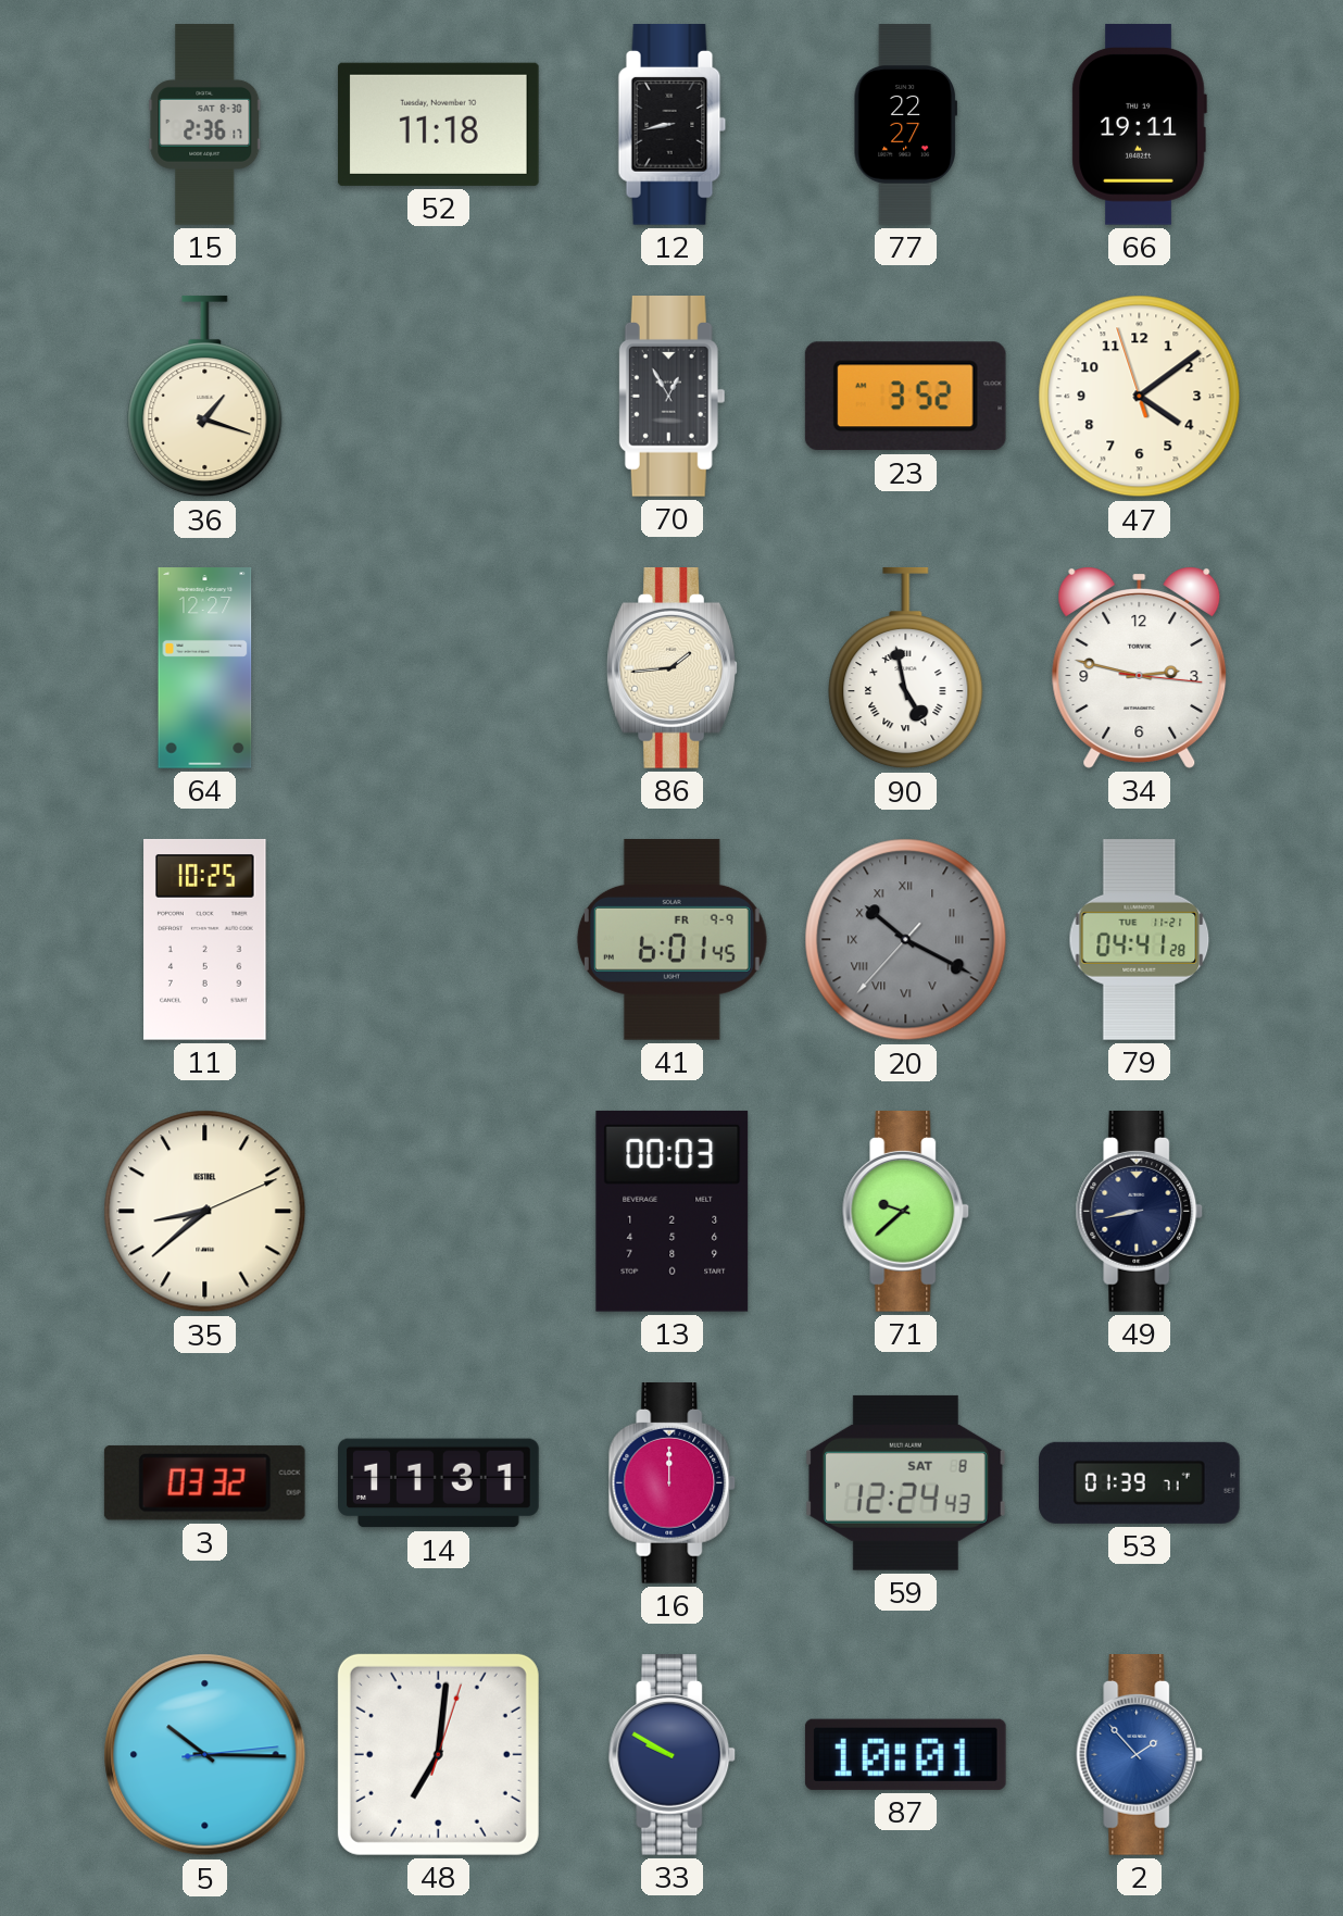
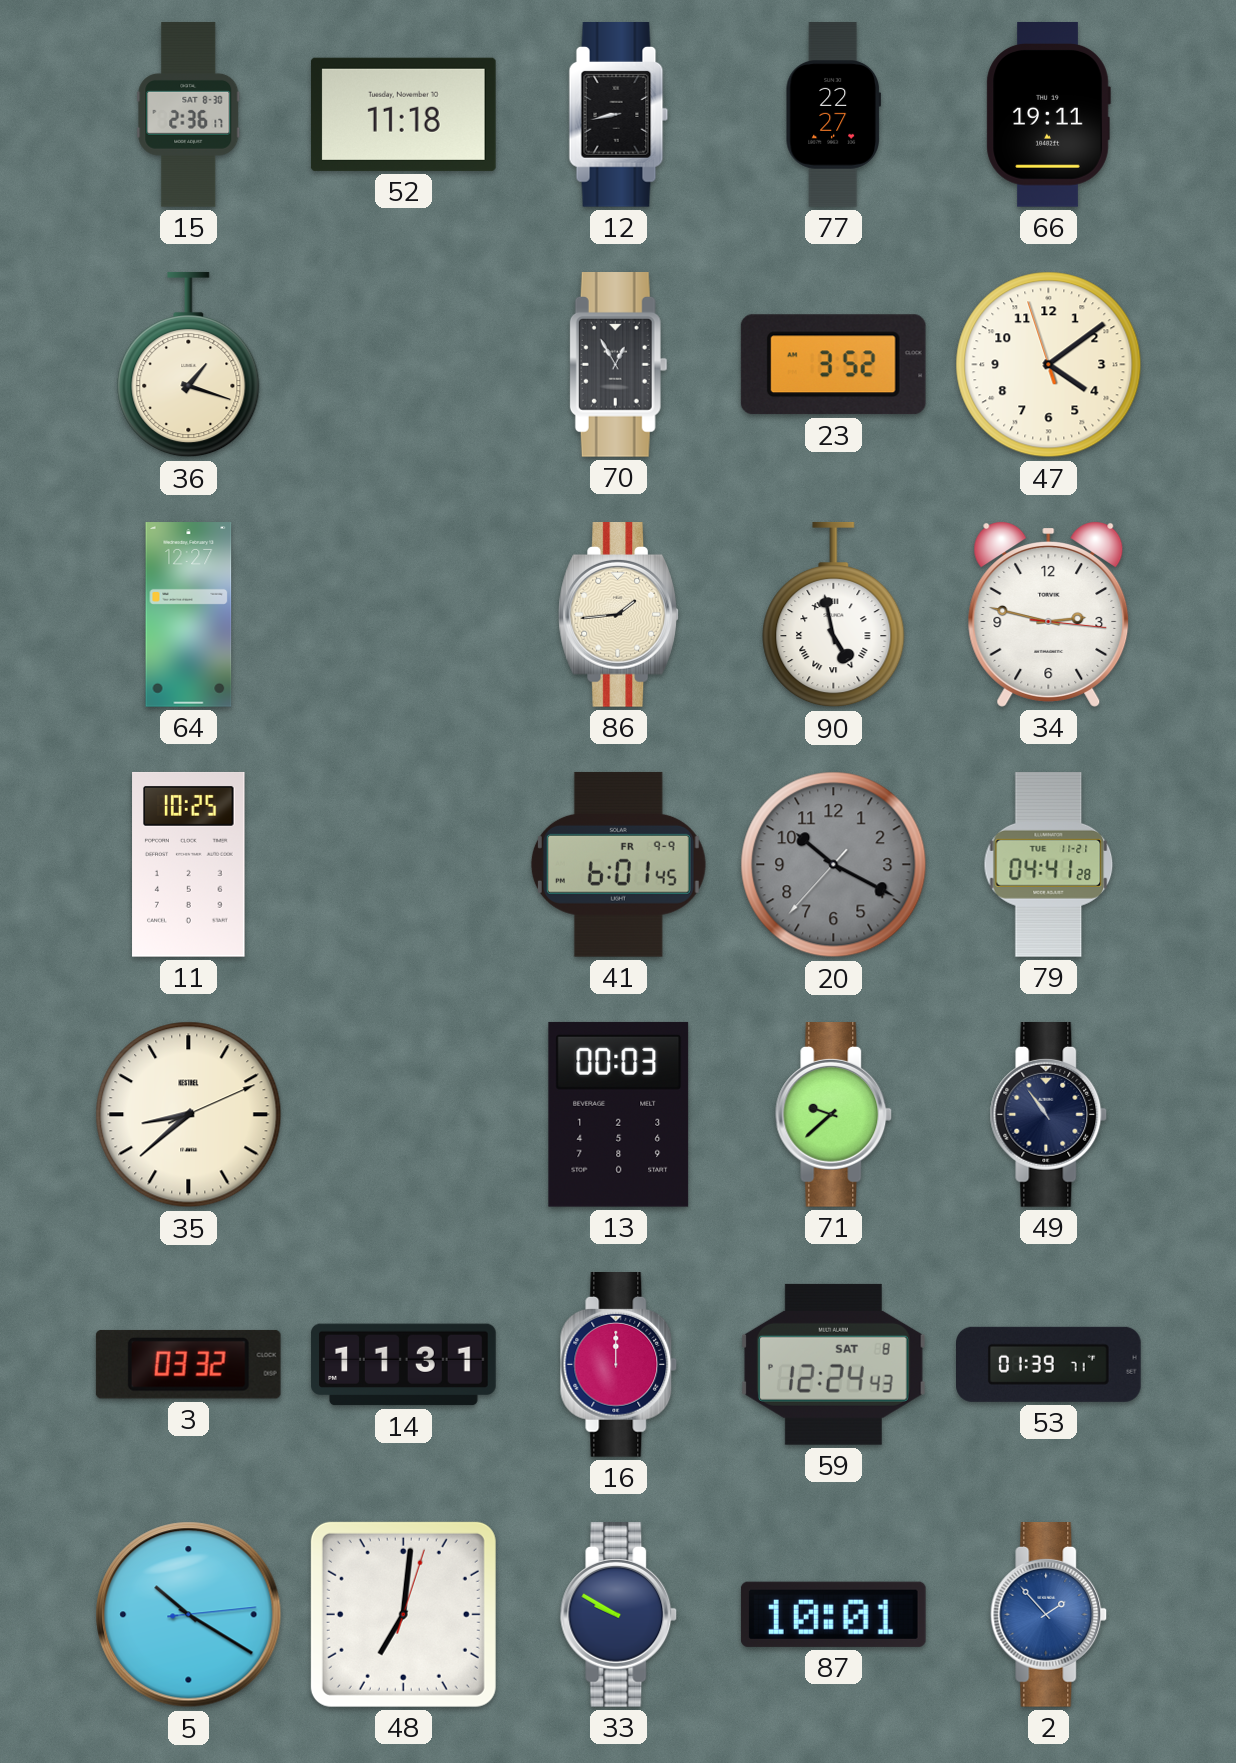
20 numerals: Roman -> Arabic
49: 8:43 -> 10:54
5: 10:15 -> 10:20
